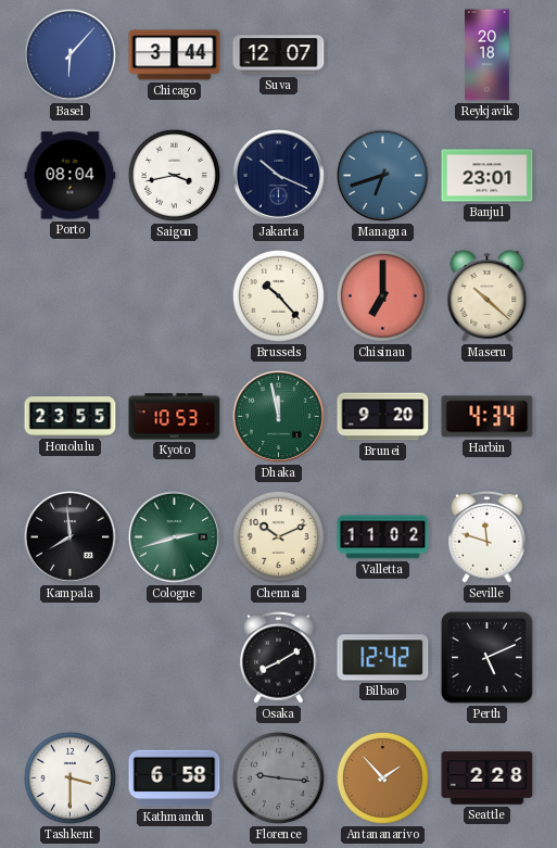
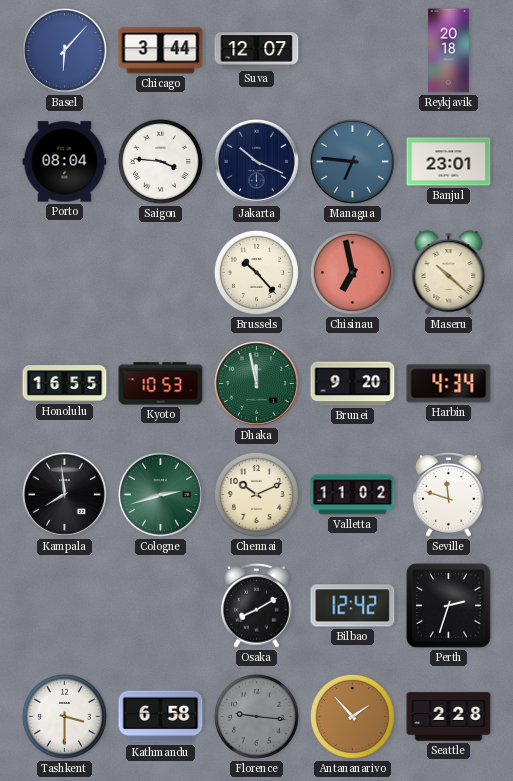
Saigon: 3:43 -> 3:46
Managua: 6:42 -> 6:46
Chisinau: 7:00 -> 6:58
Honolulu: 23:55 -> 16:55
Perth: 5:11 -> 2:33
